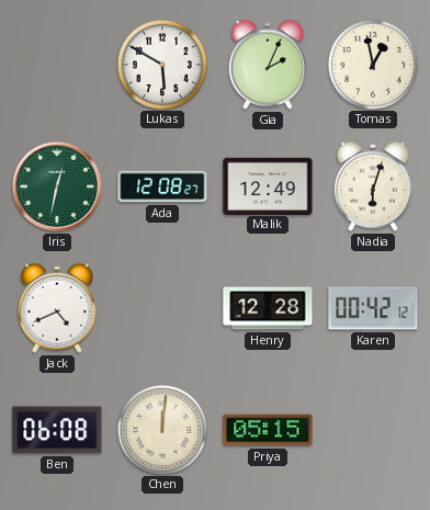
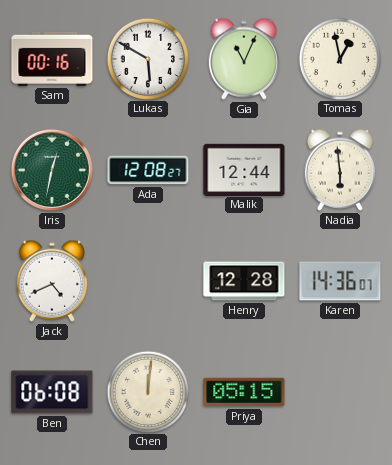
Sam: none -> 00:16
Gia: 2:04 -> 11:04
Malik: 12:49 -> 12:44
Nadia: 6:03 -> 5:59
Karen: 00:42 -> 14:36
